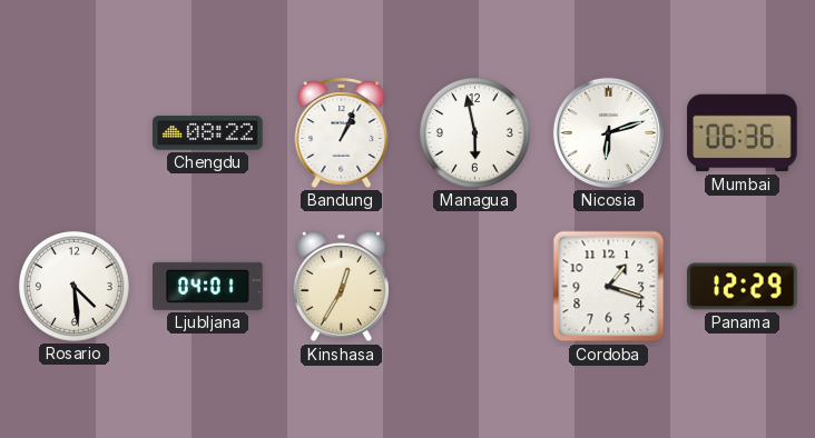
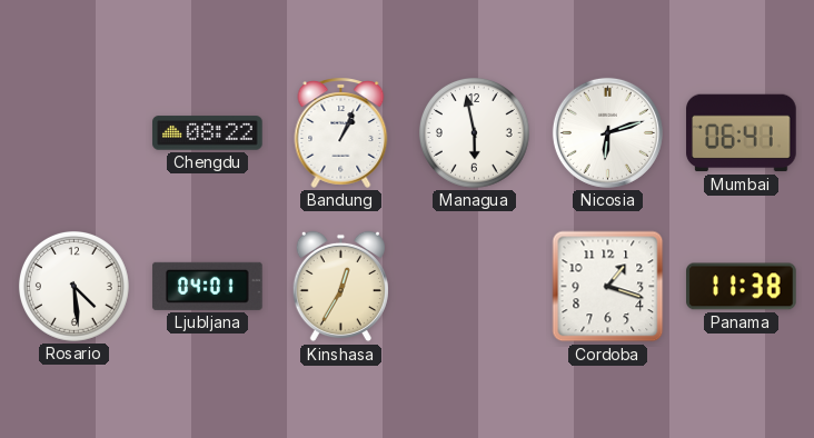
Mumbai: 06:36 -> 06:41
Panama: 12:29 -> 11:38
